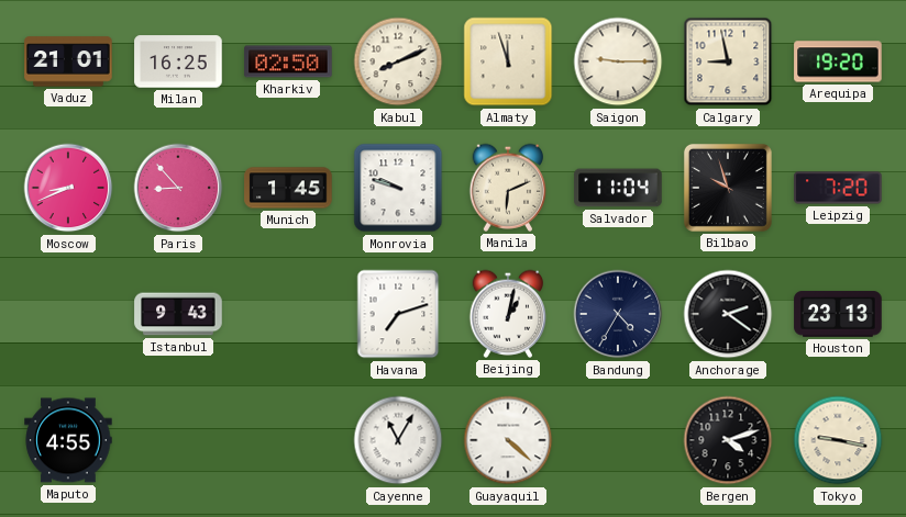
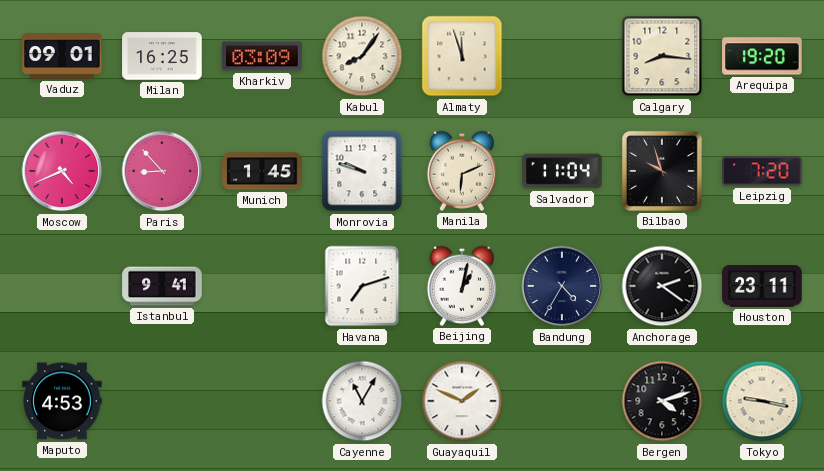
Vaduz: 21:01 -> 09:01
Kharkiv: 02:50 -> 03:09
Kabul: 8:11 -> 8:06
Saigon: 9:15 -> none
Calgary: 8:58 -> 8:16
Moscow: 8:41 -> 4:41
Istanbul: 9:43 -> 9:41
Houston: 23:13 -> 23:11
Maputo: 4:55 -> 4:53
Guayaquil: 4:22 -> 1:49
